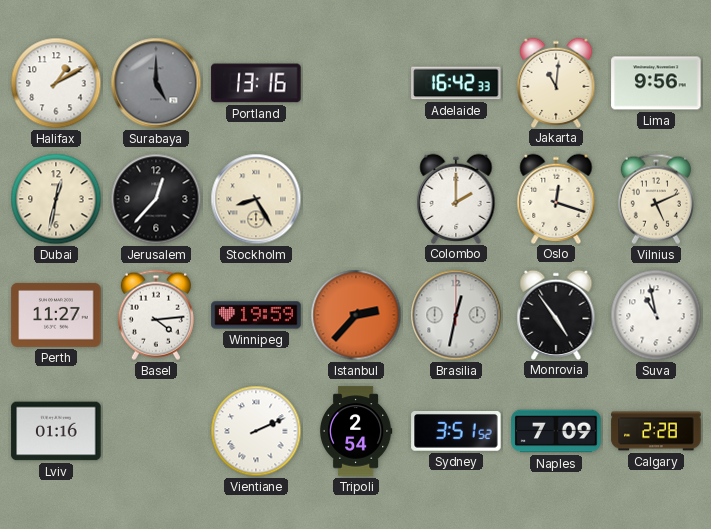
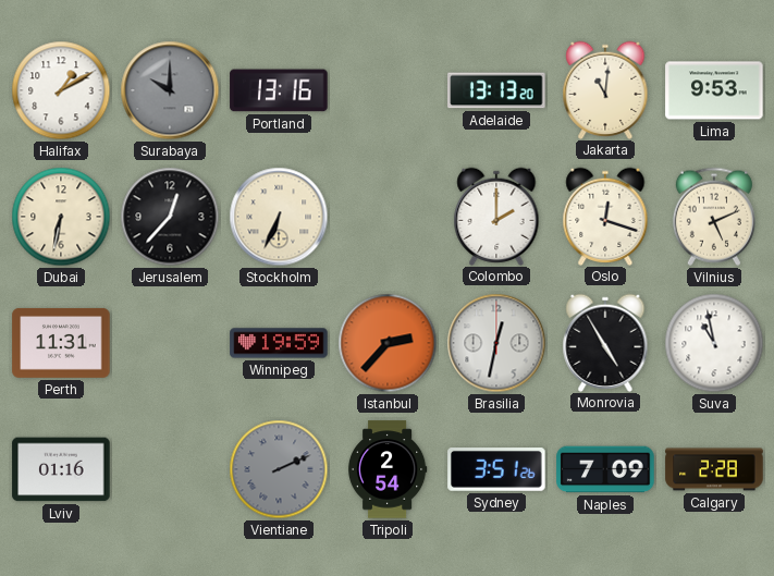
Surabaya: 5:00 -> 10:00
Adelaide: 16:42 -> 13:13
Lima: 9:56 -> 9:53
Dubai: 12:32 -> 6:32
Stockholm: 8:25 -> 6:34
Perth: 11:27 -> 11:31
Basel: 4:14 -> none
Monrovia: 4:54 -> 4:55
Vientiane dial: white -> grey
Sydney: 3:51:52 -> 3:51:26
